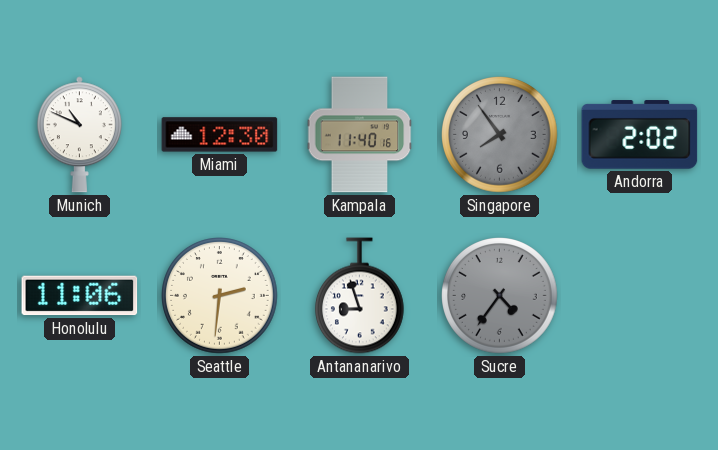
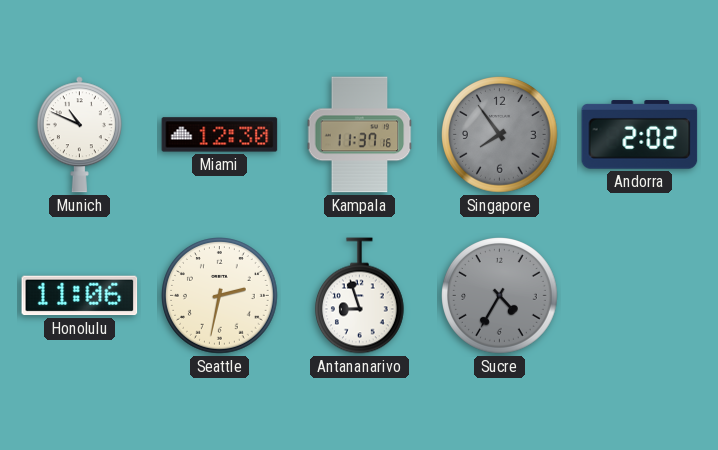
Kampala: 11:40 -> 11:37
Seattle: 2:31 -> 2:32
Sucre: 4:36 -> 4:35
